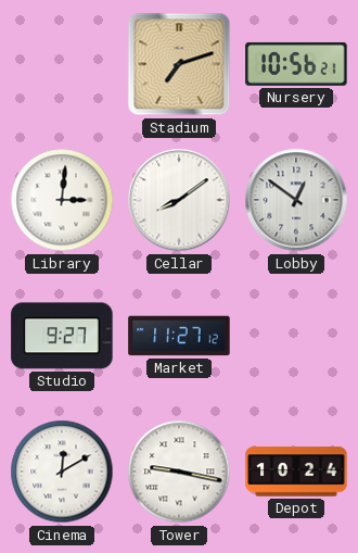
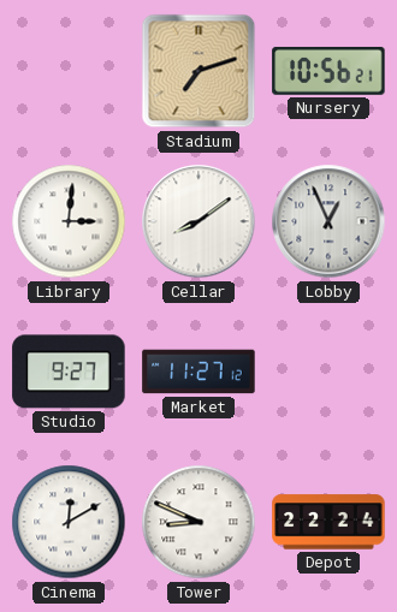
Lobby: 12:51 -> 12:56
Tower: 9:17 -> 8:49
Depot: 10:24 -> 22:24
